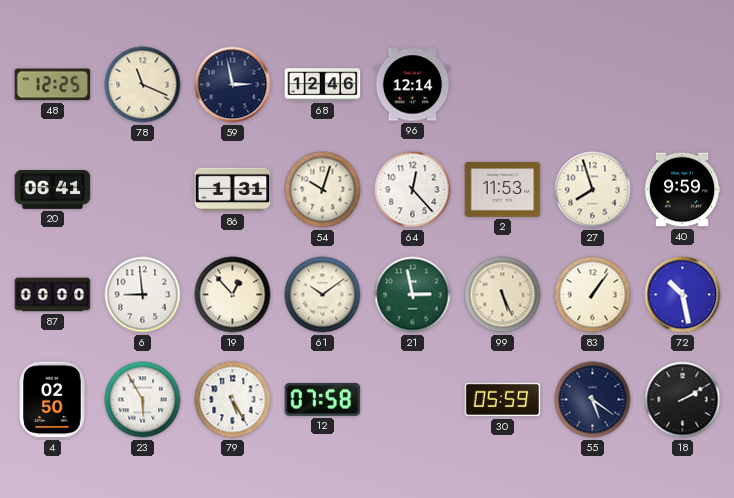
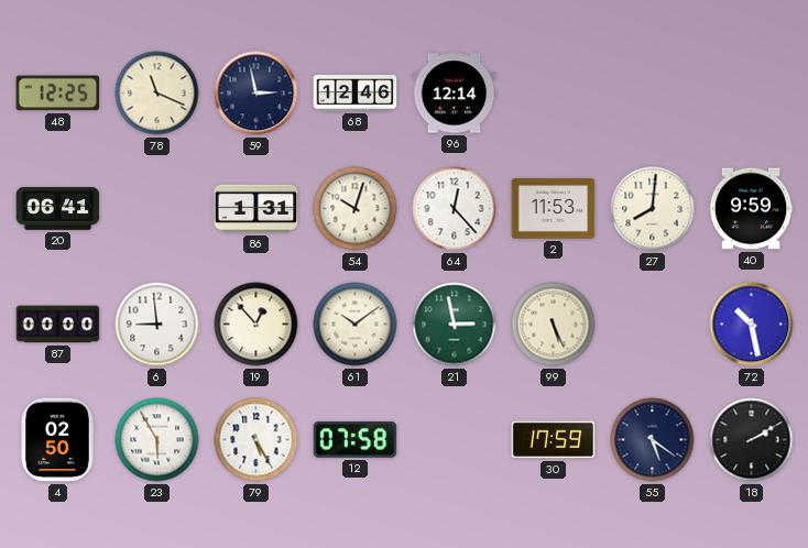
27: 7:57 -> 8:01
83: 1:06 -> none
30: 05:59 -> 17:59
